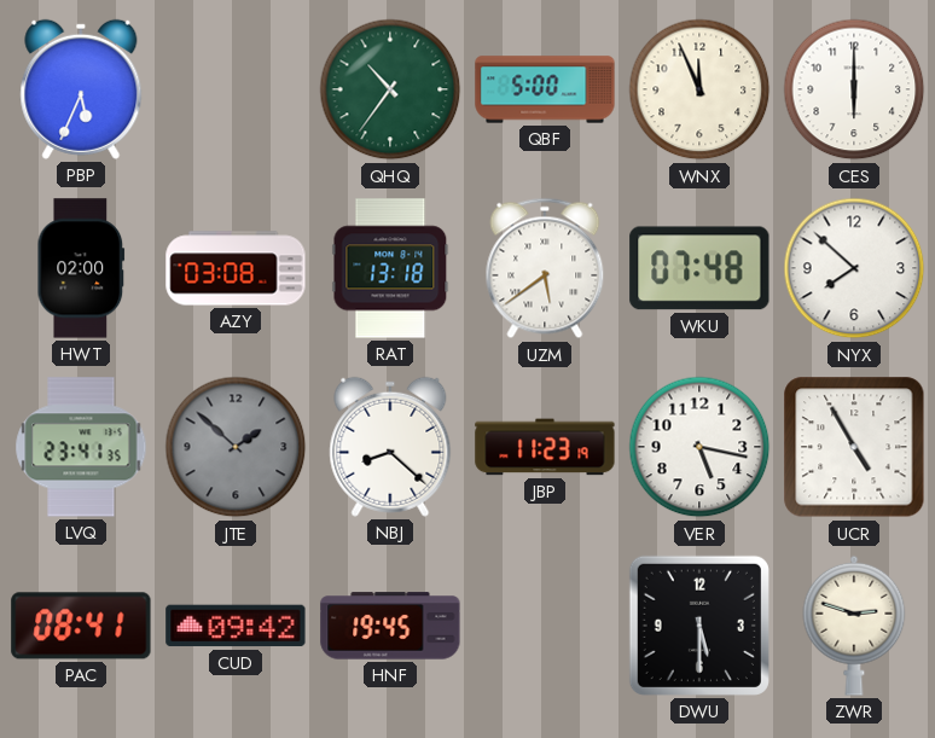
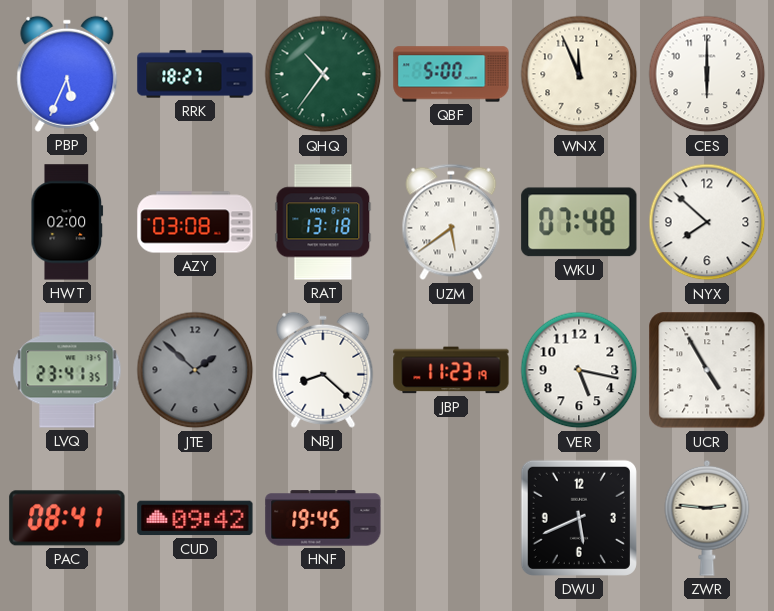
RRK: none -> 18:27
DWU: 5:30 -> 5:41
ZWR: 2:48 -> 2:46
